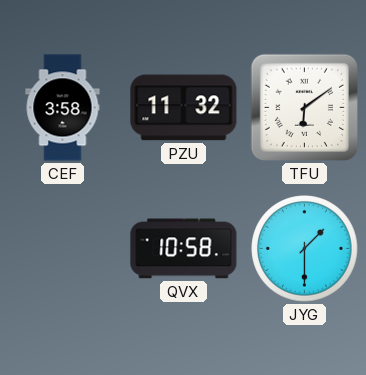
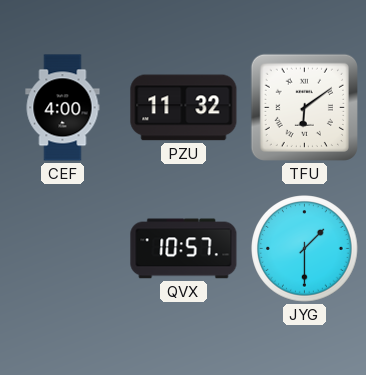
CEF: 3:58 -> 4:00
QVX: 10:58 -> 10:57
